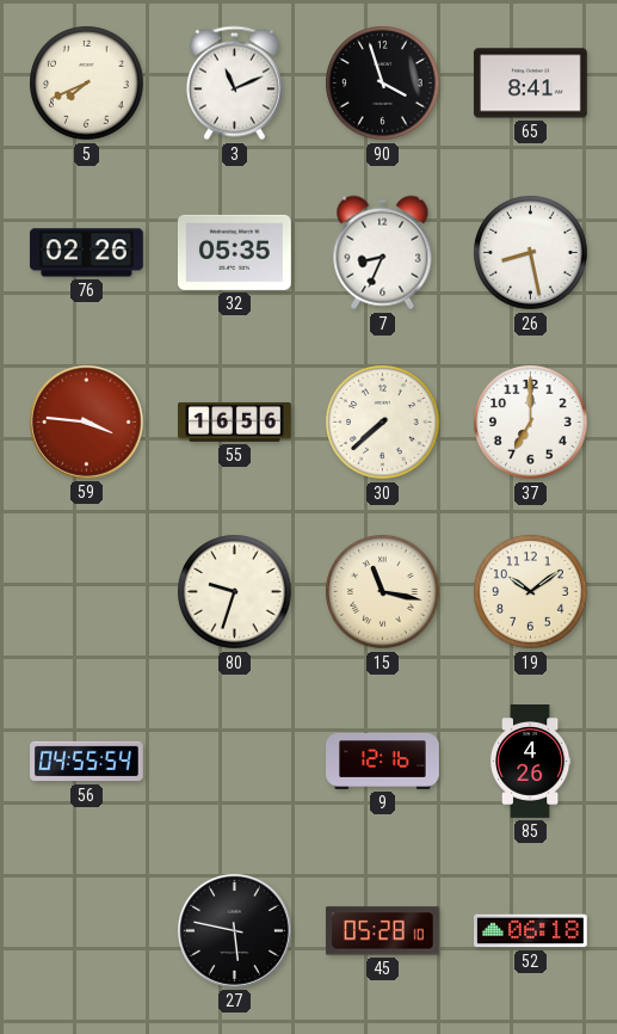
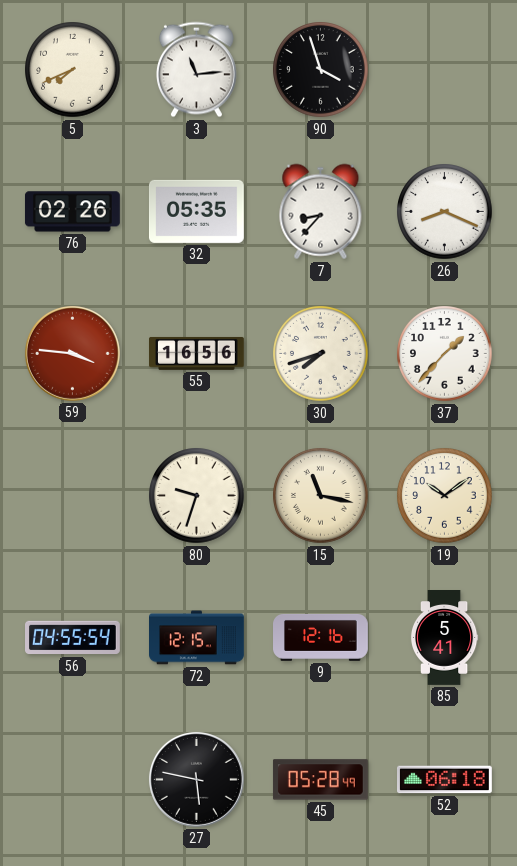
3: 11:11 -> 11:14
65: 8:41 -> none
7: 8:34 -> 8:37
26: 8:28 -> 8:19
30: 7:38 -> 7:42
37: 7:00 -> 1:37
72: none -> 12:15
85: 4:26 -> 5:41
45: 05:28:10 -> 05:28:49
